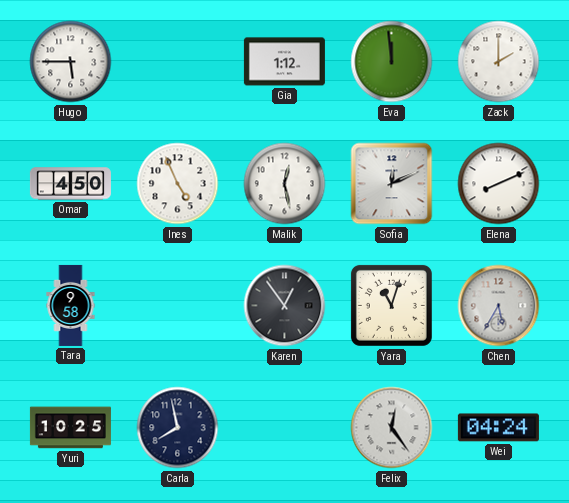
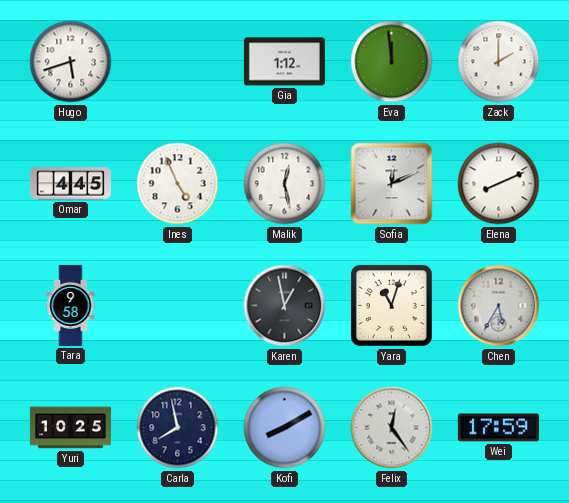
Hugo: 5:45 -> 5:42
Omar: 4:50 -> 4:45
Karen: 12:54 -> 12:58
Kofi: none -> 8:10
Wei: 04:24 -> 17:59
